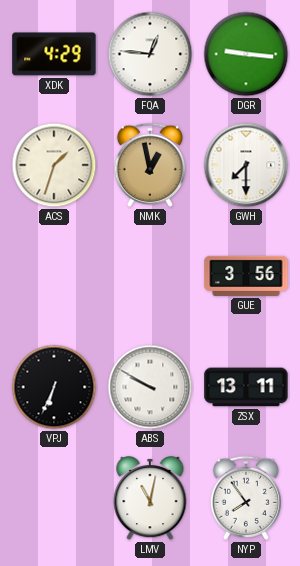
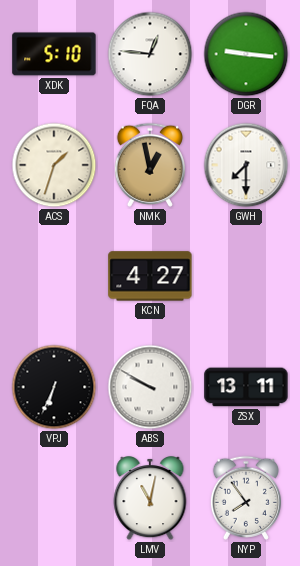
XDK: 4:29 -> 5:10
KCN: none -> 4:27
GUE: 3:56 -> none
